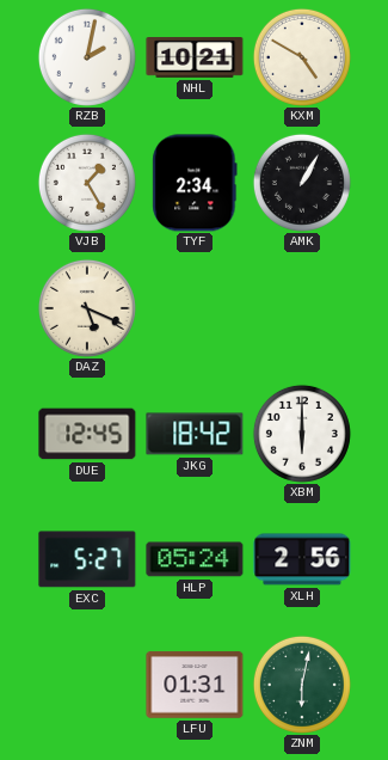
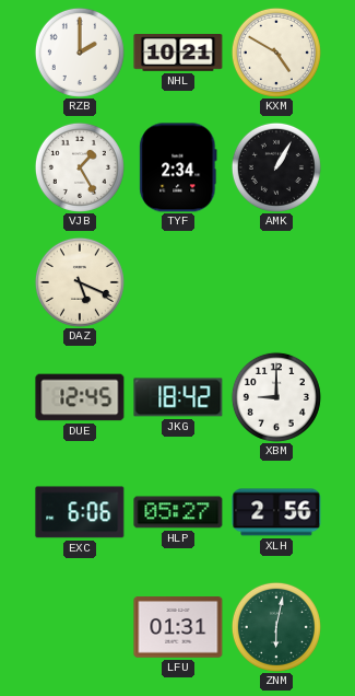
RZB: 2:02 -> 2:00
XBM: 6:00 -> 9:00
EXC: 5:27 -> 6:06
HLP: 05:24 -> 05:27
